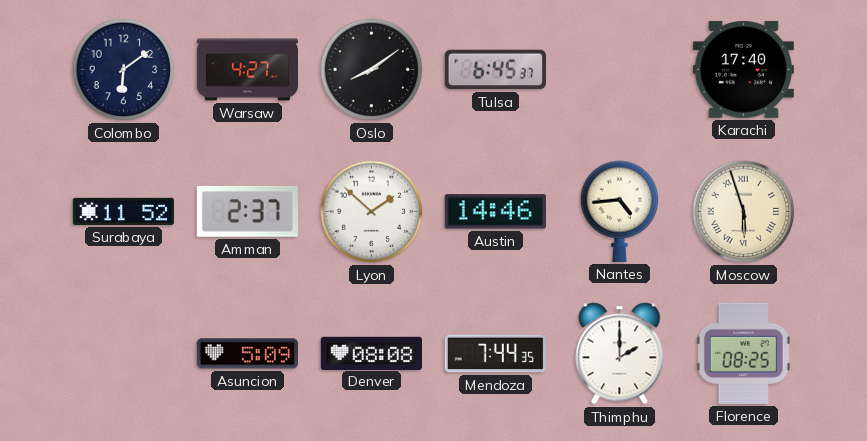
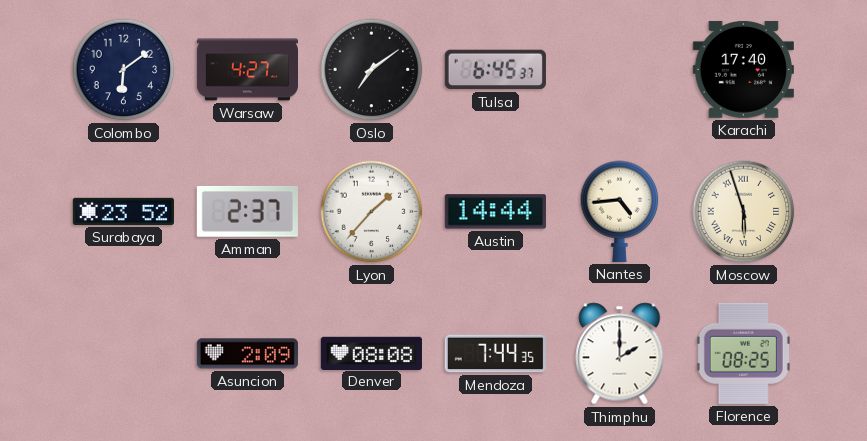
Oslo: 8:09 -> 7:09
Surabaya: 11:52 -> 23:52
Lyon: 1:52 -> 1:37
Austin: 14:46 -> 14:44
Asuncion: 5:09 -> 2:09
